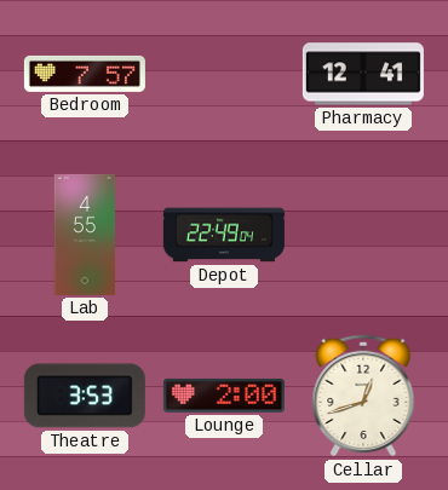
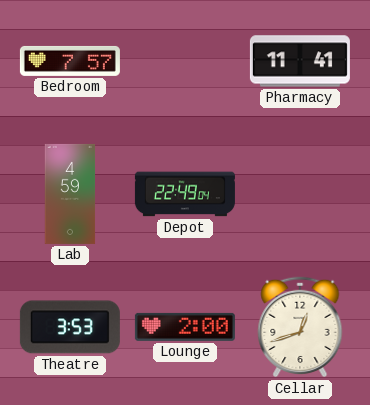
Pharmacy: 12:41 -> 11:41
Lab: 4:55 -> 4:59
